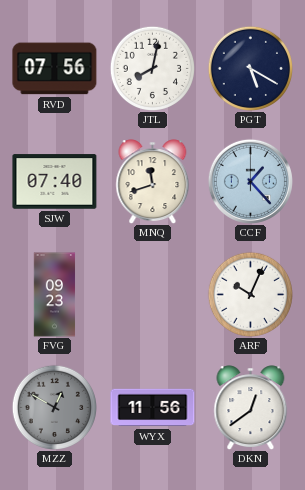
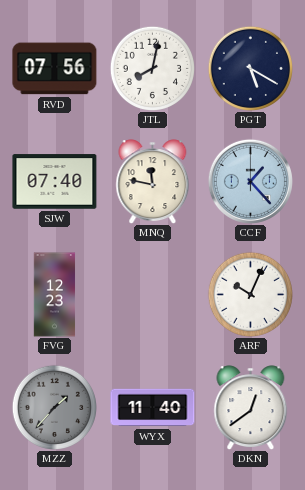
MNQ: 11:42 -> 11:47
FVG: 09:23 -> 12:23
MZZ: 12:50 -> 1:37
WYX: 11:56 -> 11:40
